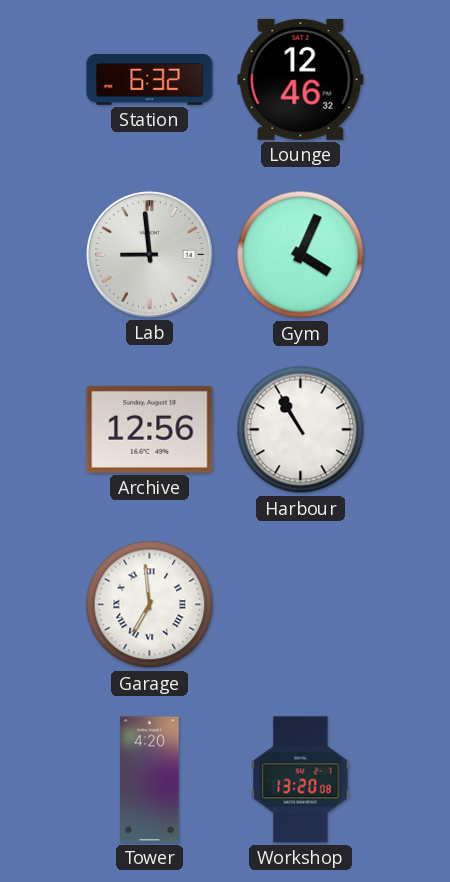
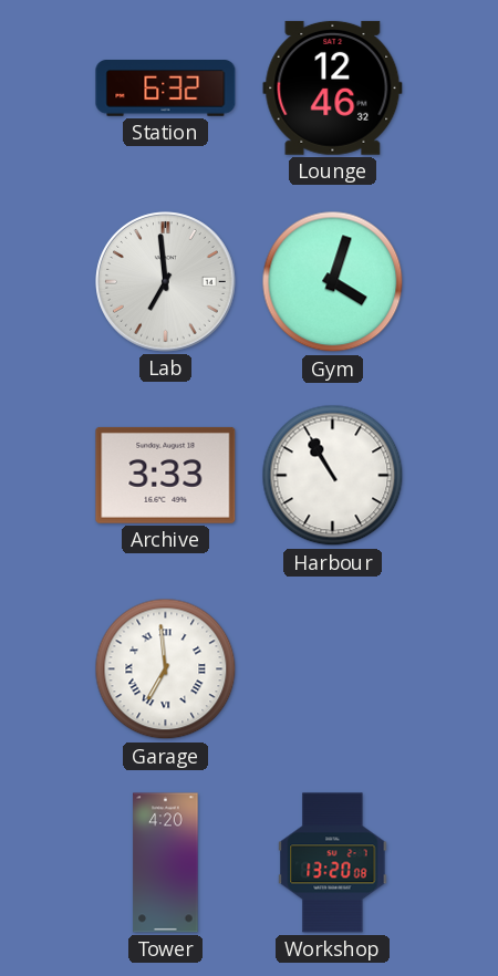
Lab: 8:59 -> 6:59
Gym: 4:04 -> 4:03
Archive: 12:56 -> 3:33
